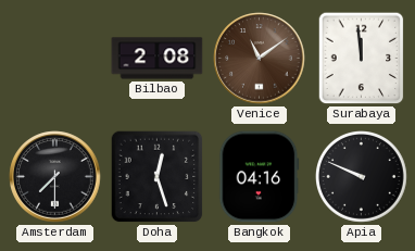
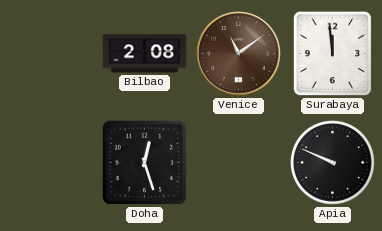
Amsterdam: 7:30 -> none
Bangkok: 04:16 -> none
